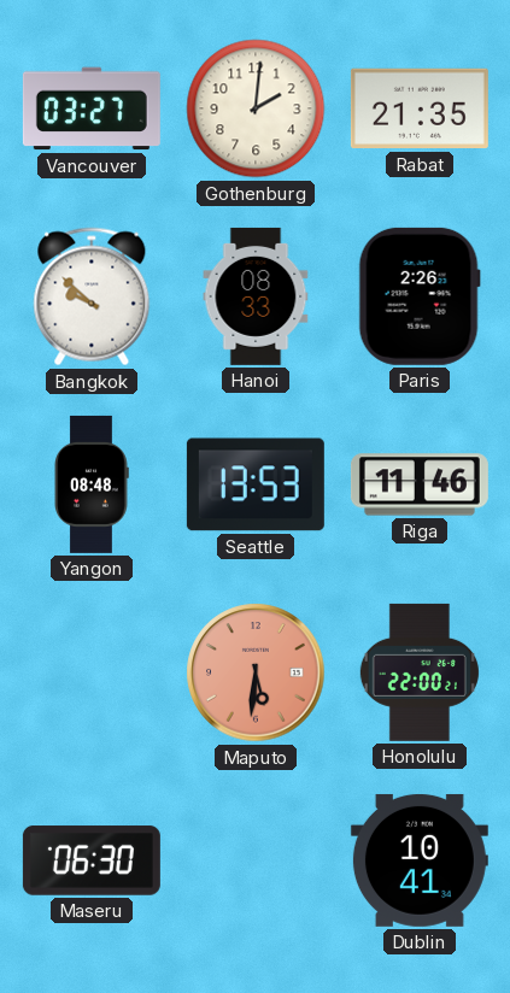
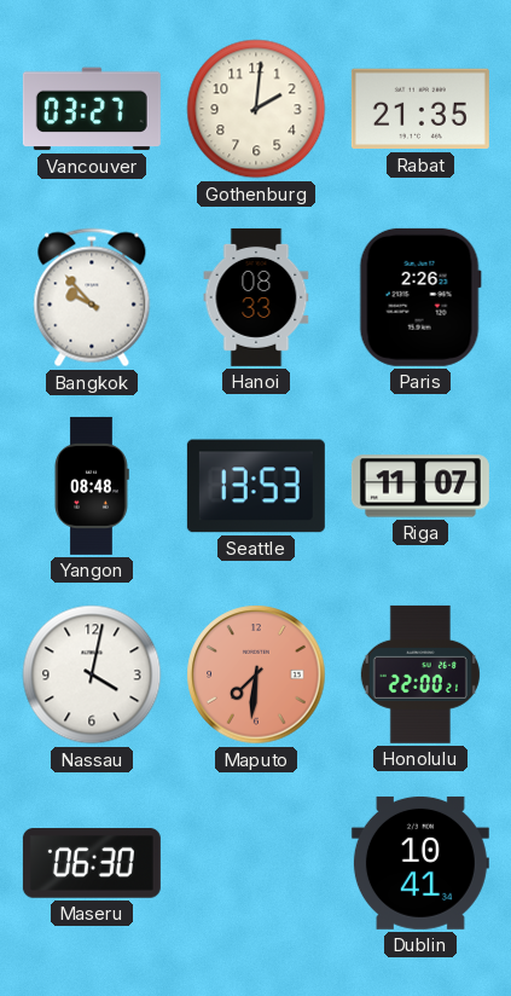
Bangkok: 9:52 -> 9:53
Riga: 11:46 -> 11:07
Nassau: none -> 4:02
Maputo: 5:31 -> 7:31
